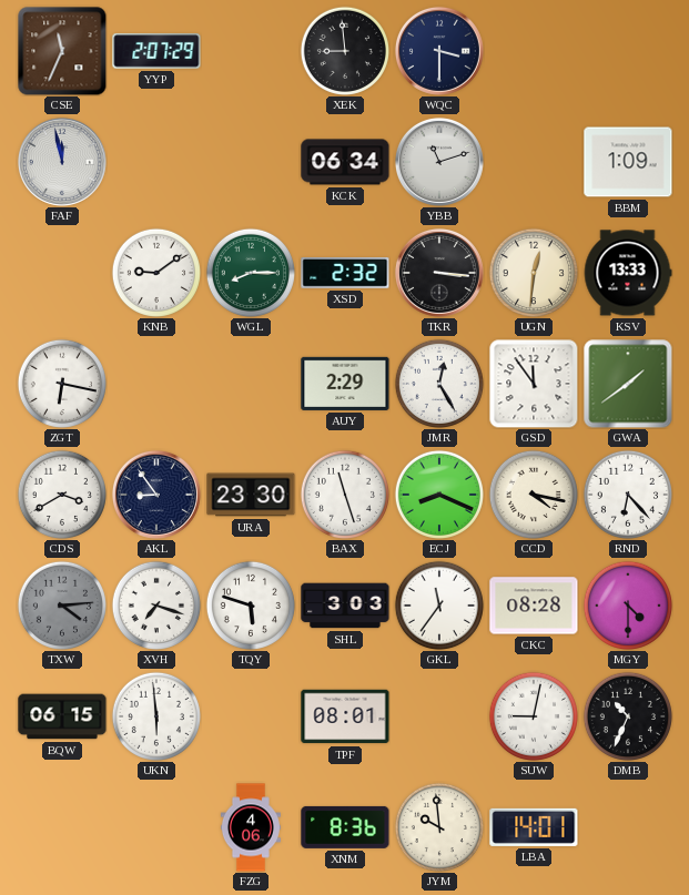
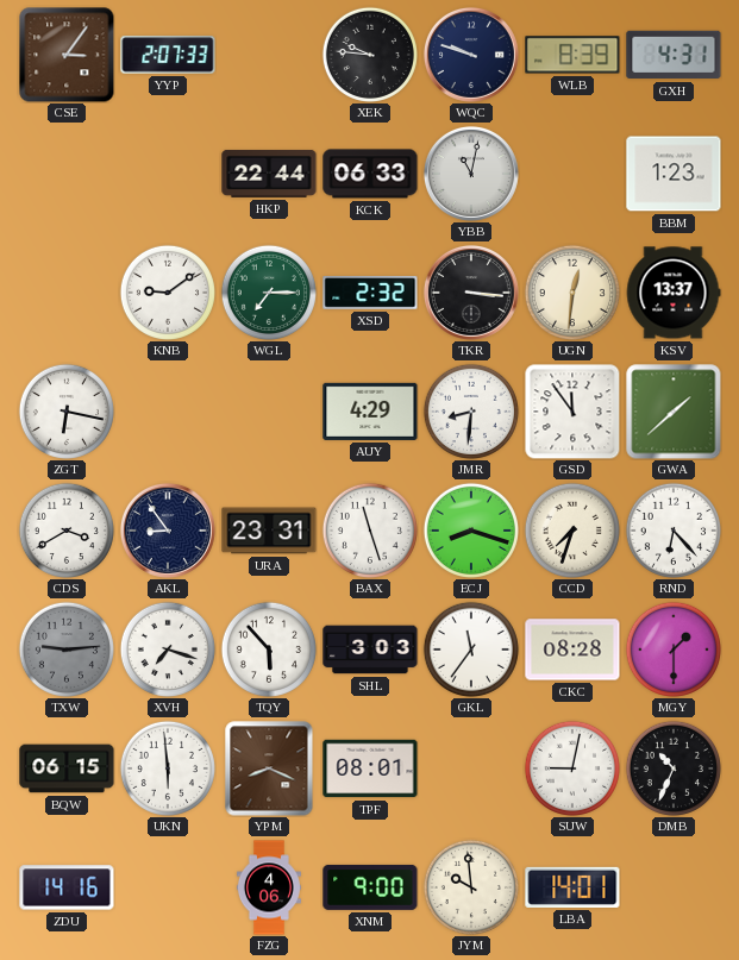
CSE: 11:34 -> 3:06
YYP: 2:07:29 -> 2:07:33
XEK: 8:59 -> 9:46
WQC: 3:30 -> 9:48
WLB: none -> 8:39
GXH: none -> 4:31
FAF: 11:58 -> none
HKP: none -> 22:44
KCK: 06:34 -> 06:33
YBB: 11:12 -> 11:02
BBM: 1:09 -> 1:23
WGL: 8:15 -> 7:15
KSV: 13:33 -> 13:37
AUY: 2:29 -> 4:29
JMR: 12:25 -> 8:31
GWA: 1:39 -> 1:38
URA: 23:30 -> 23:31
ECJ: 8:19 -> 8:18
CCD: 4:17 -> 7:33
TXW: 4:14 -> 9:14
TQY: 5:48 -> 5:53
MGY: 4:30 -> 1:30
YPM: none -> 8:19
ZDU: none -> 14:16
XNM: 8:36 -> 9:00
